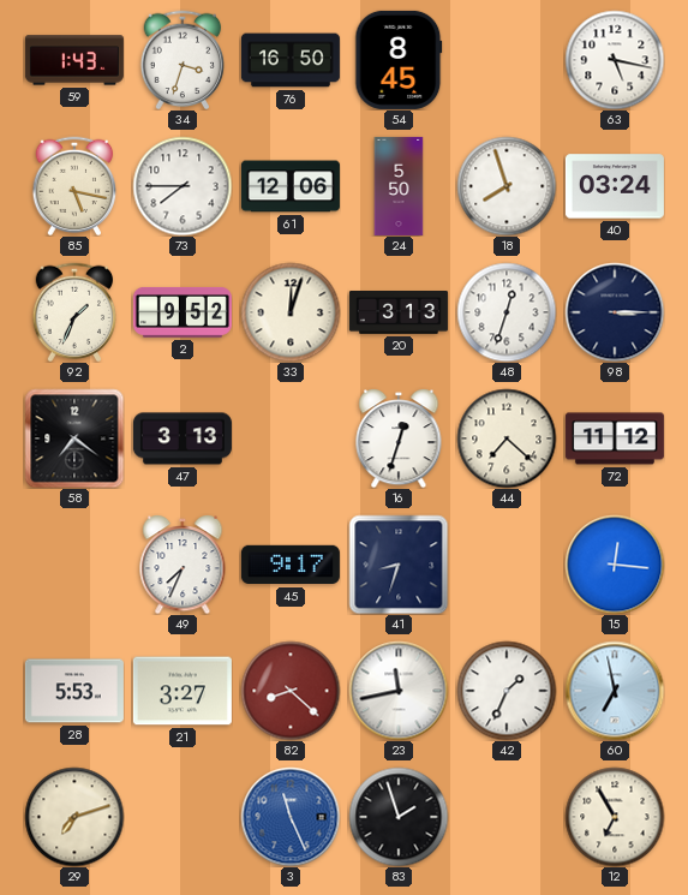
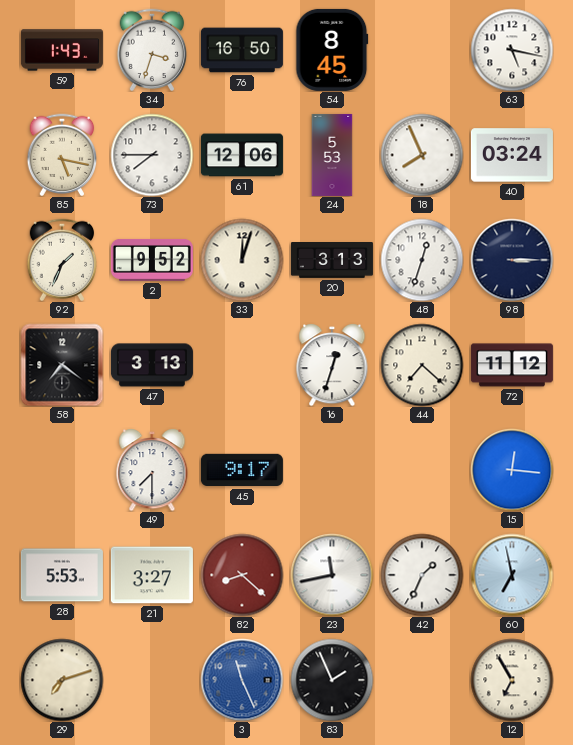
24: 5:50 -> 5:53
18: 7:57 -> 7:56
49: 7:34 -> 7:30
41: 8:33 -> none
83: 1:57 -> 1:56
